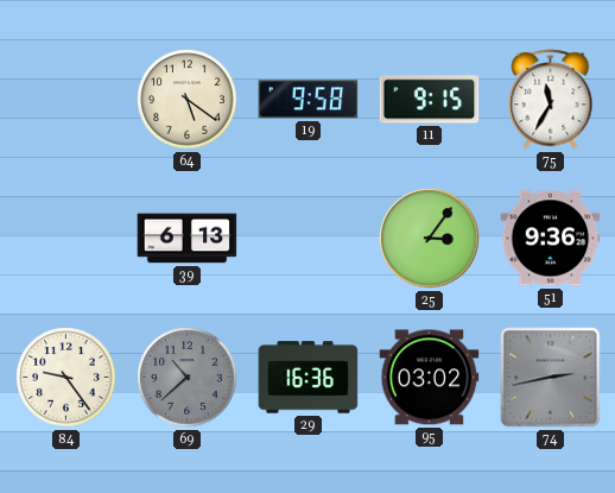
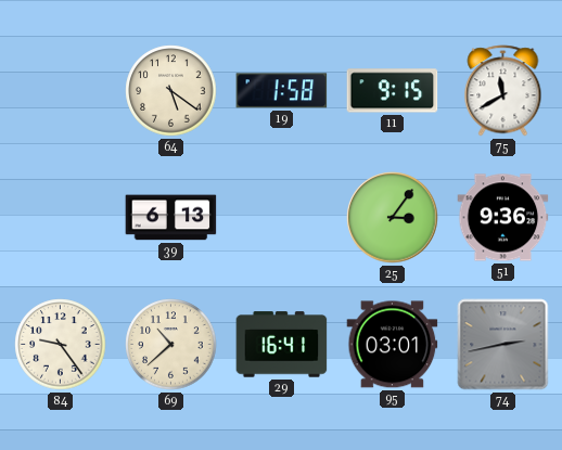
19: 9:58 -> 1:58
75: 11:35 -> 11:40
69 dial: grey -> cream
29: 16:36 -> 16:41
95: 03:02 -> 03:01
